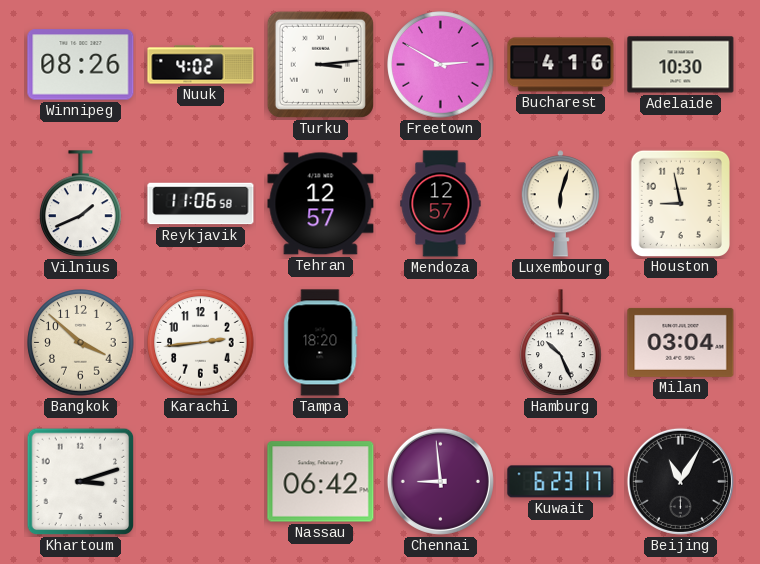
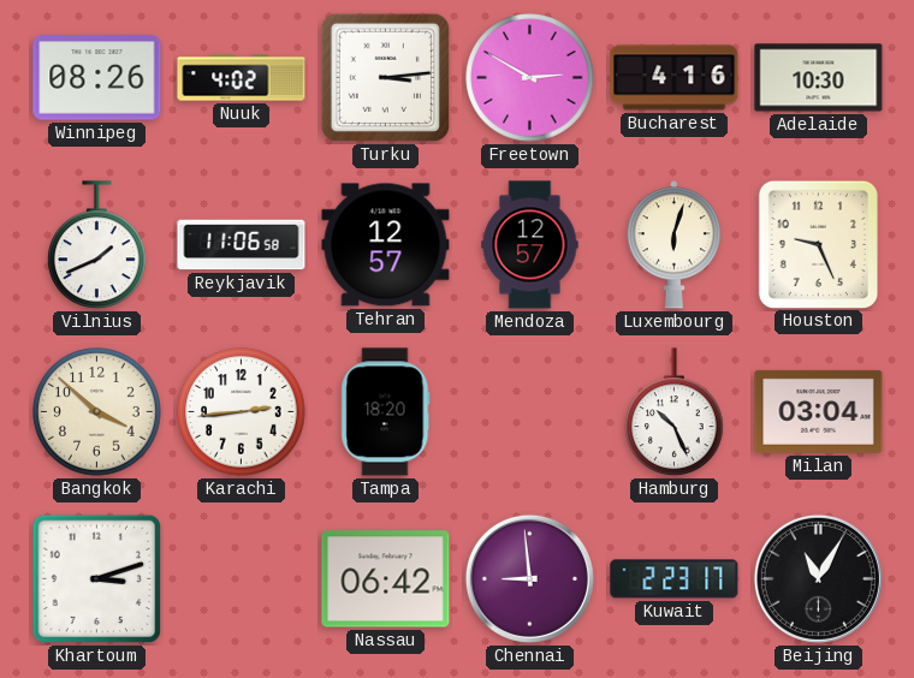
Houston: 8:58 -> 9:26
Kuwait: 6:23 -> 2:23
